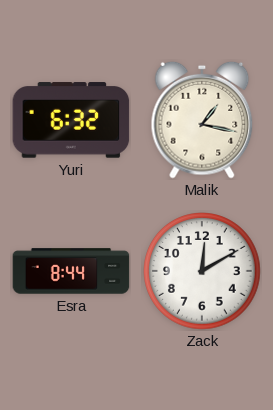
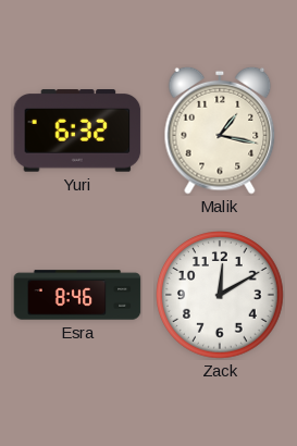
Esra: 8:44 -> 8:46
